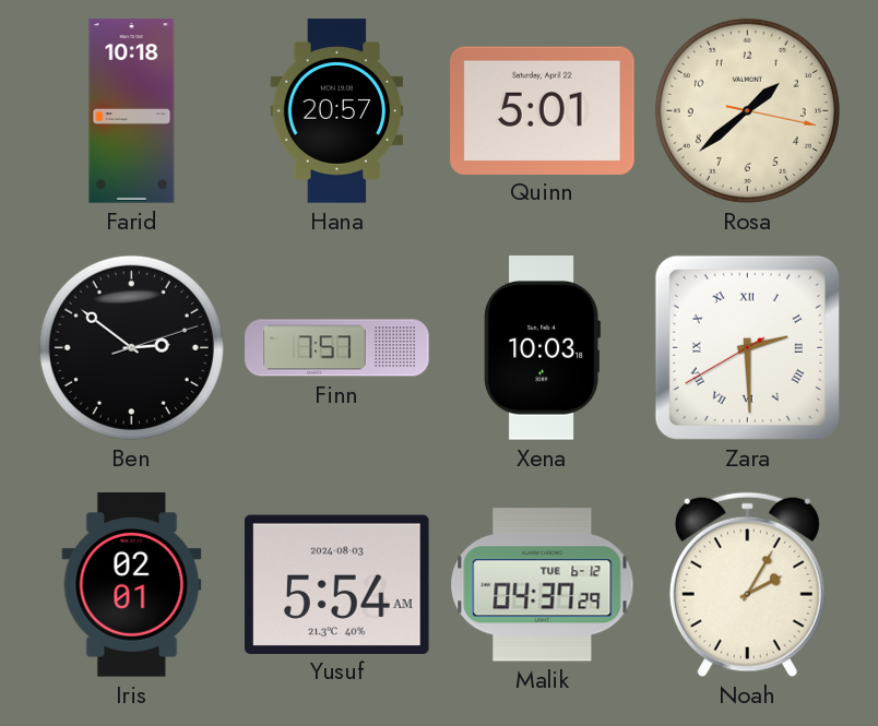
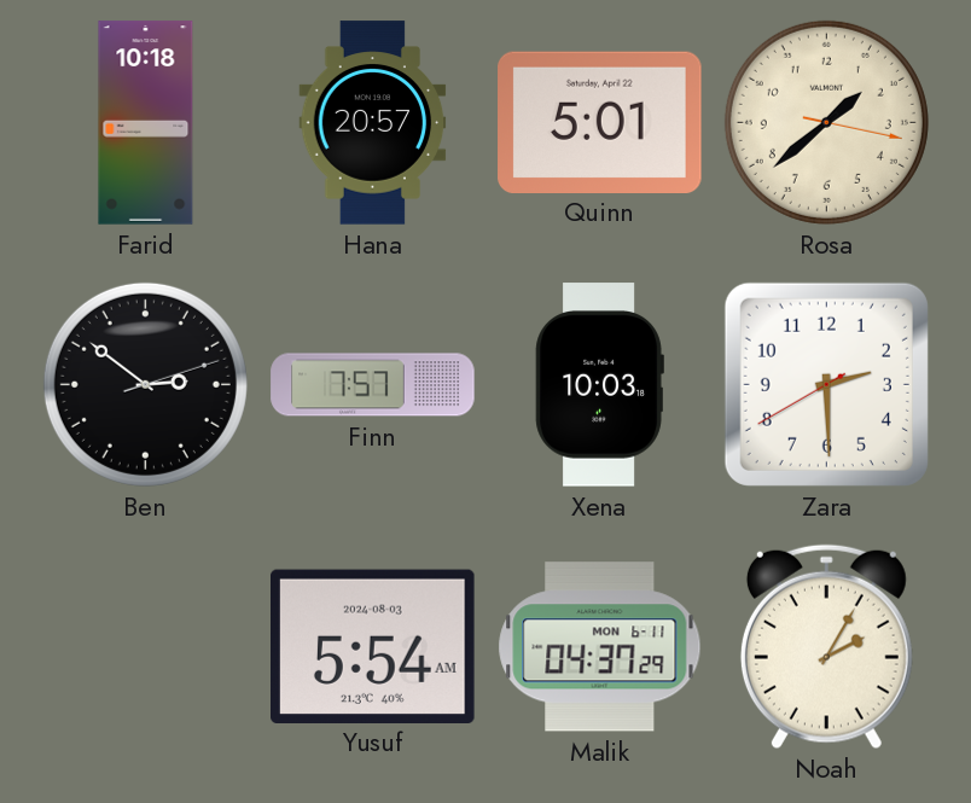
Zara numerals: Roman -> Arabic
Iris: 02:01 -> none
Malik date: TUE 6-12 -> MON 6-11
